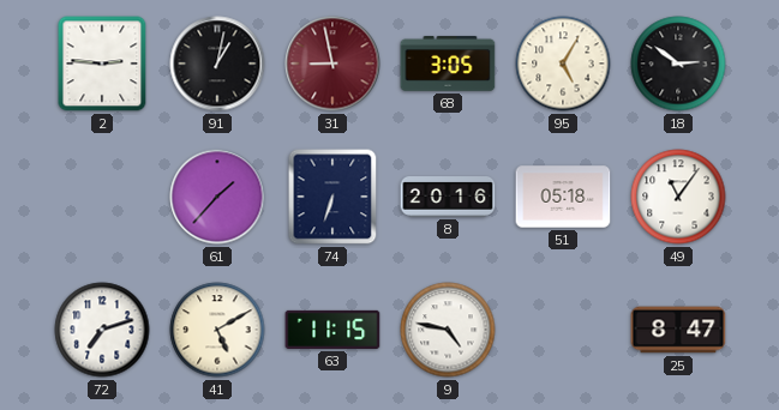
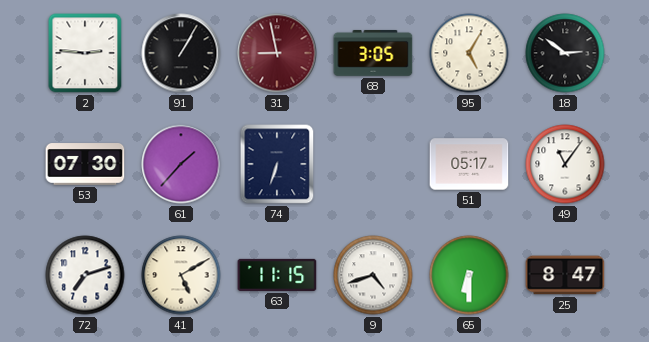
91: 1:02 -> 1:05
53: none -> 07:30
8: 20:16 -> none
51: 05:18 -> 05:17
9: 4:47 -> 4:42
65: none -> 6:30
